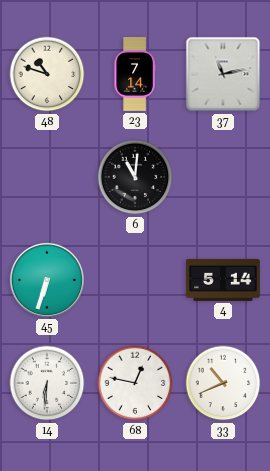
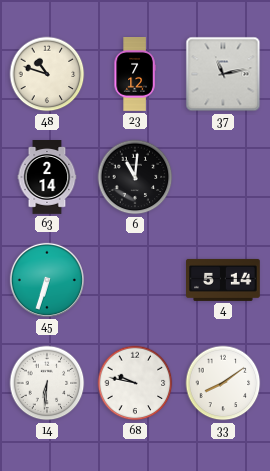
23: 7:14 -> 7:12
63: none -> 2:14
68: 12:47 -> 9:47
33: 10:41 -> 8:09
